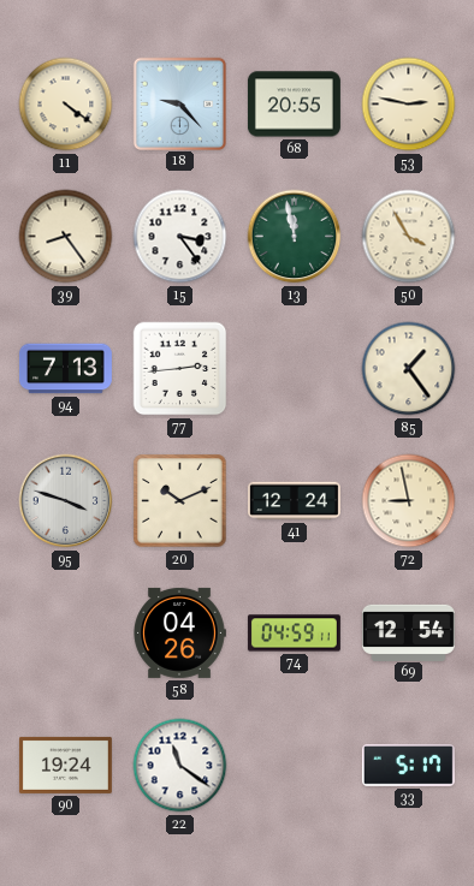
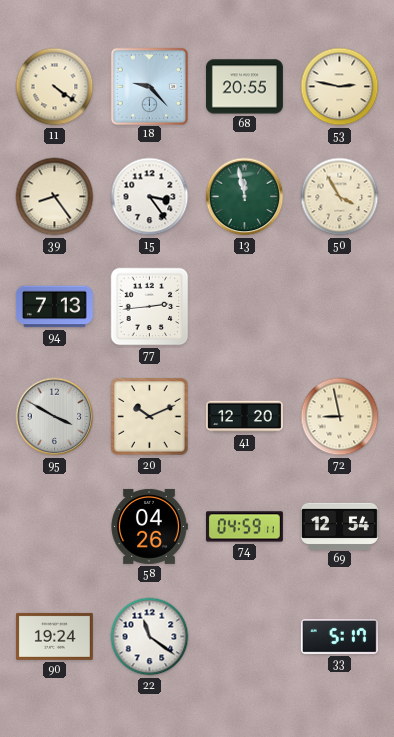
85: 1:24 -> none
95: 3:48 -> 3:50
41: 12:24 -> 12:20
